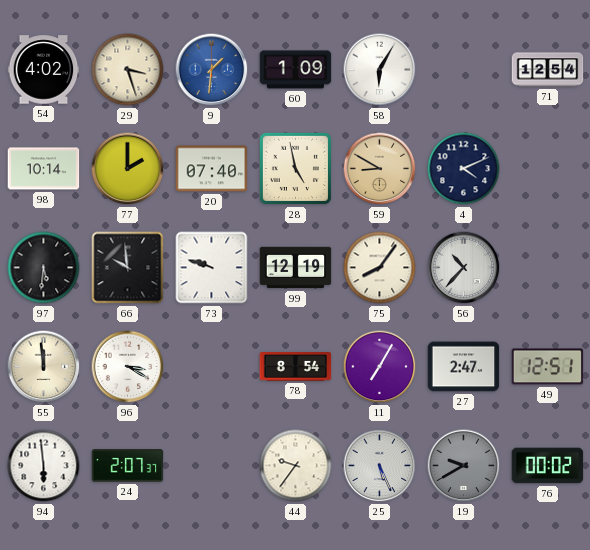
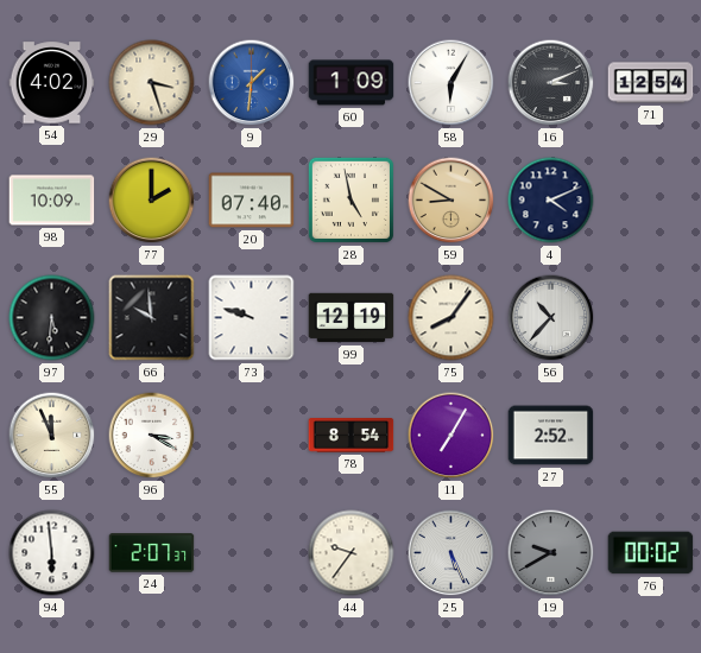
16: none -> 3:11
98: 10:14 -> 10:09
55: 11:59 -> 11:56
27: 2:47 -> 2:52
49: 12:51 -> none
